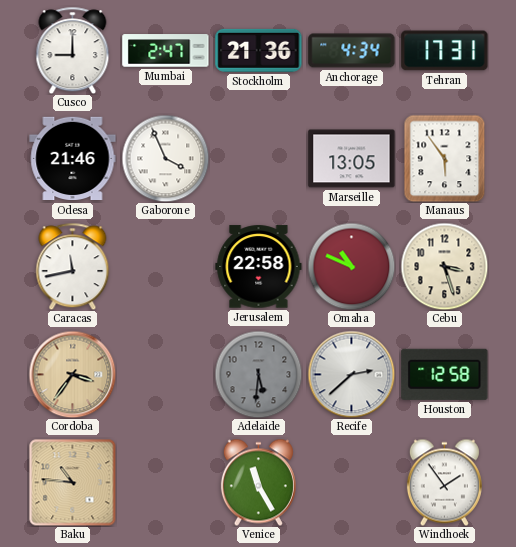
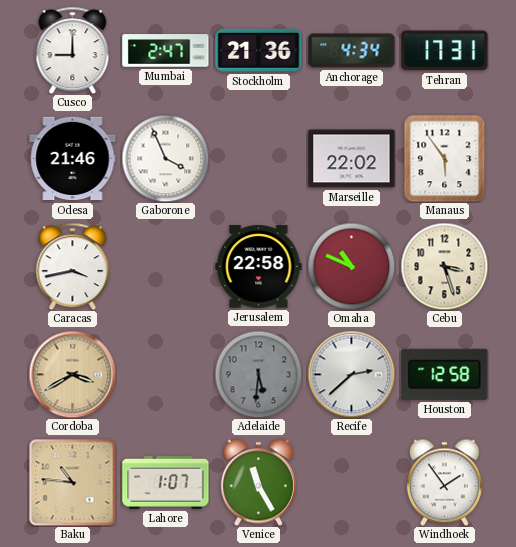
Marseille: 13:05 -> 22:02
Caracas: 11:43 -> 3:43
Cordoba: 3:36 -> 3:40
Lahore: none -> 1:07
